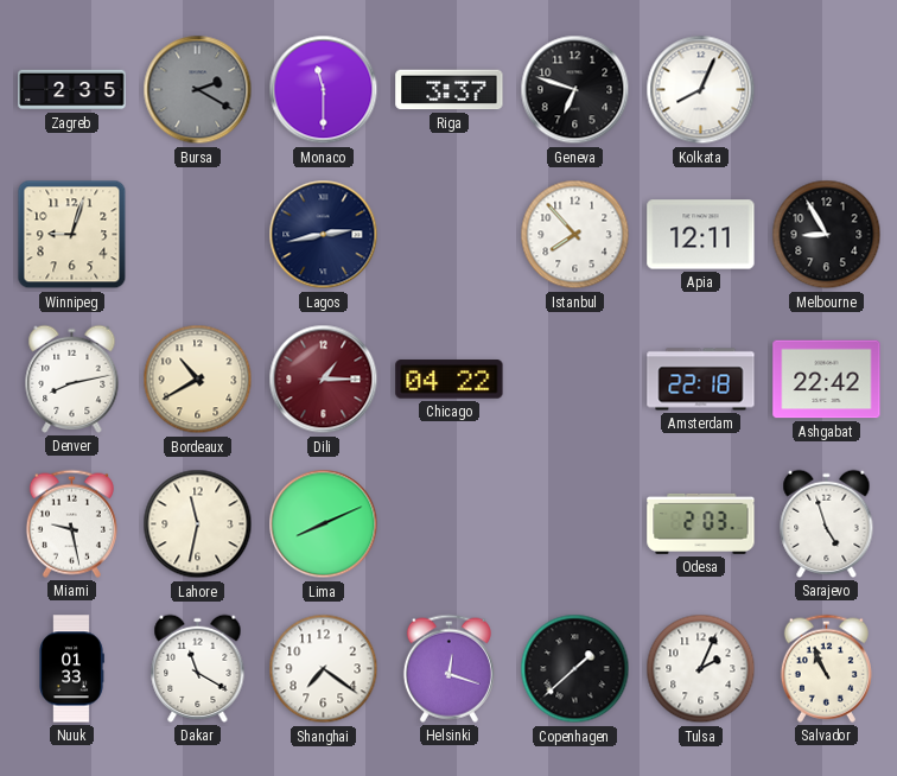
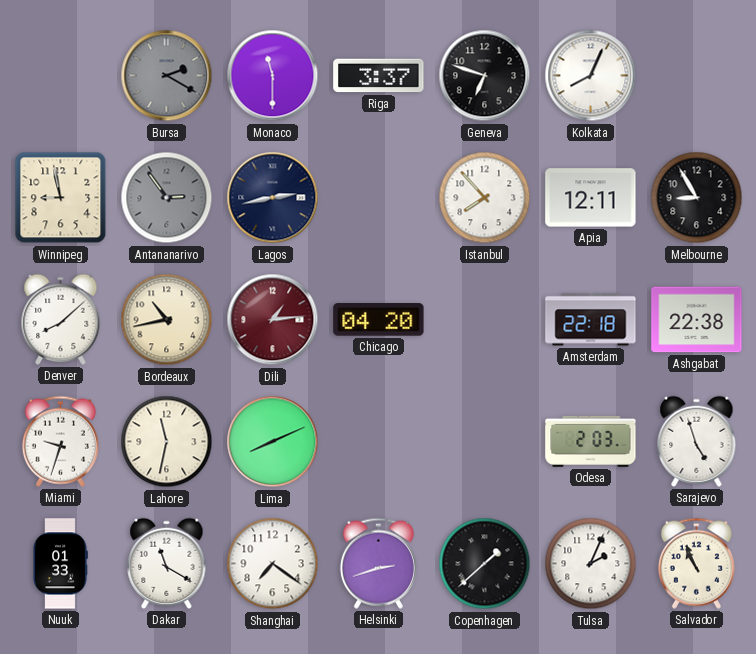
Zagreb: 2:35 -> none
Winnipeg: 9:03 -> 8:58
Antananarivo: none -> 2:54
Denver: 8:13 -> 8:08
Bordeaux: 10:40 -> 10:43
Dili: 1:15 -> 1:14
Chicago: 04:22 -> 04:20
Ashgabat: 22:42 -> 22:38
Miami: 9:28 -> 9:33
Helsinki: 12:18 -> 2:42
